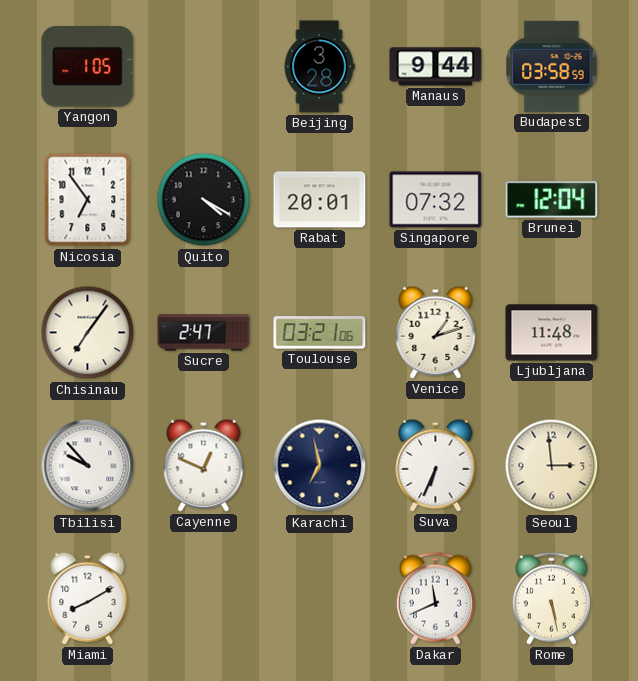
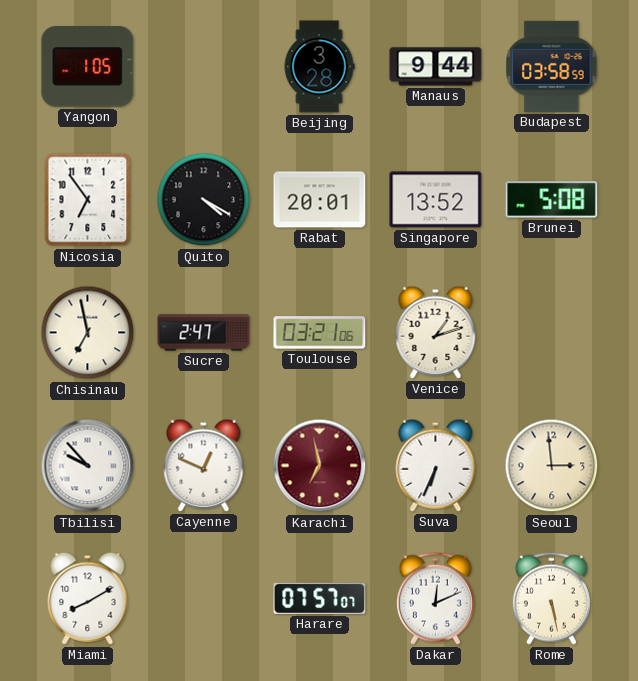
Singapore: 07:32 -> 13:52
Brunei: 12:04 -> 5:08
Chisinau: 7:06 -> 6:58
Ljubljana: 11:48 -> none
Karachi dial: navy -> burgundy
Harare: none -> 07:57
Dakar: 11:41 -> 12:11
